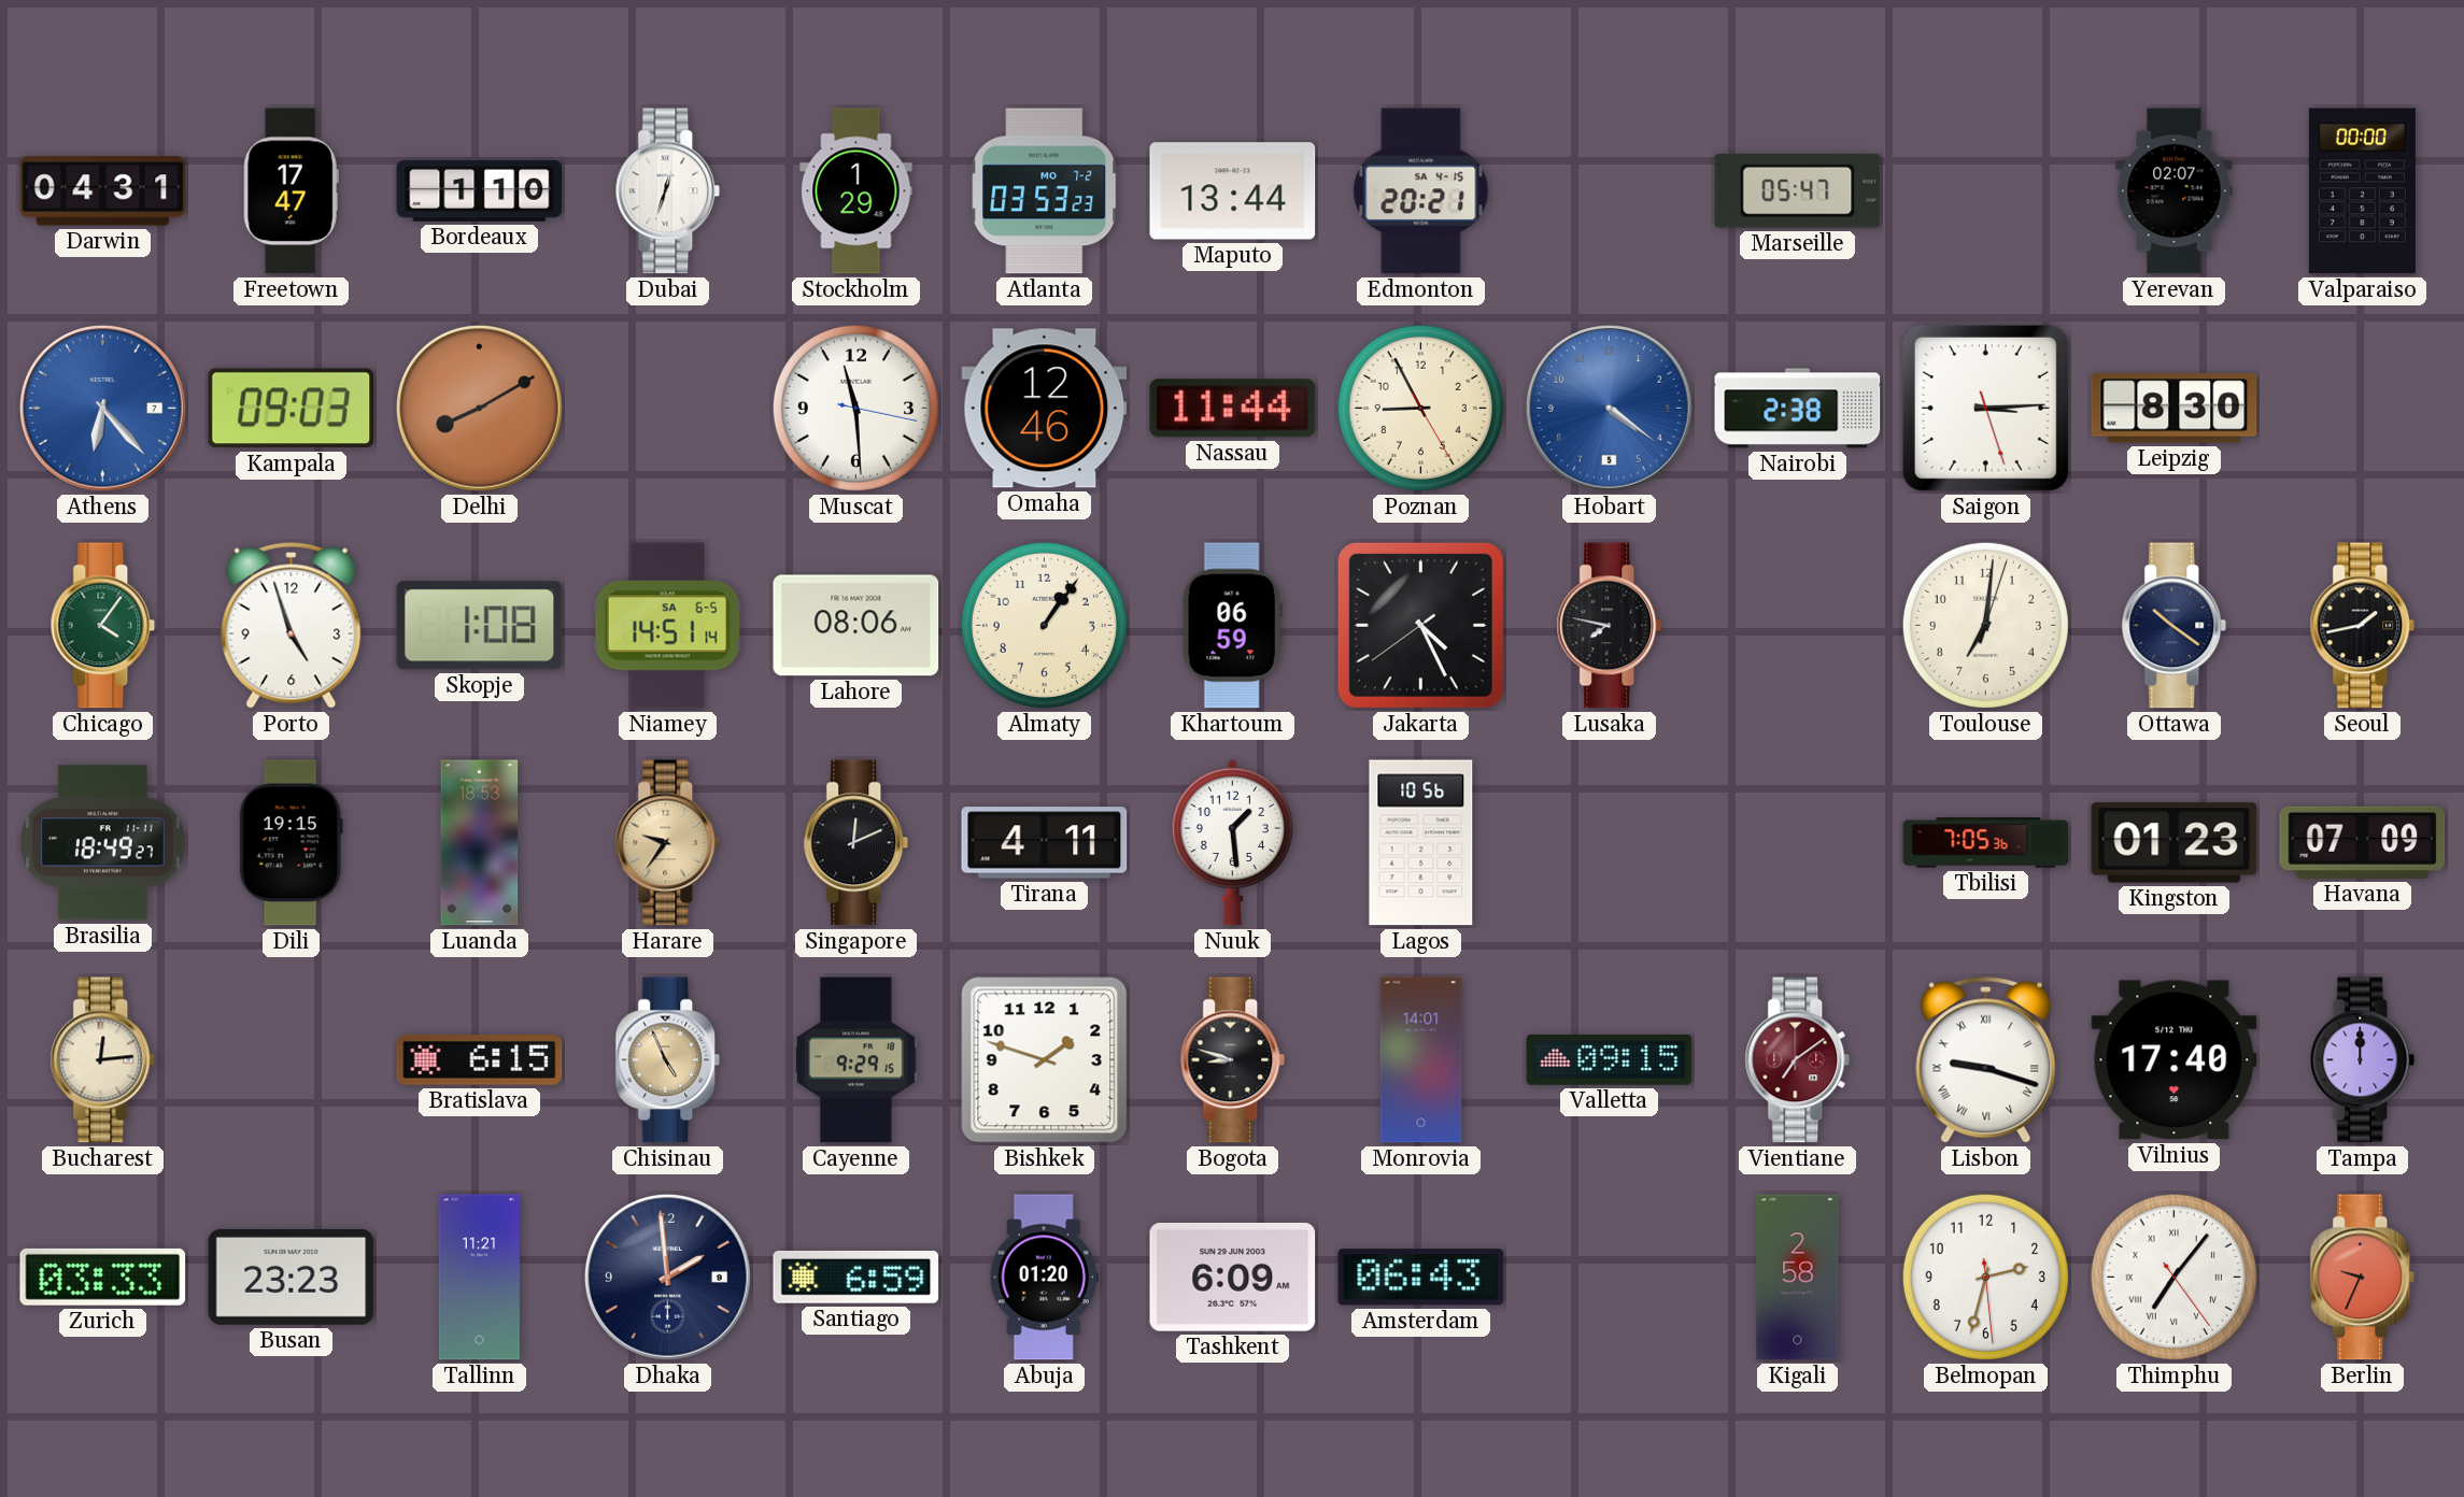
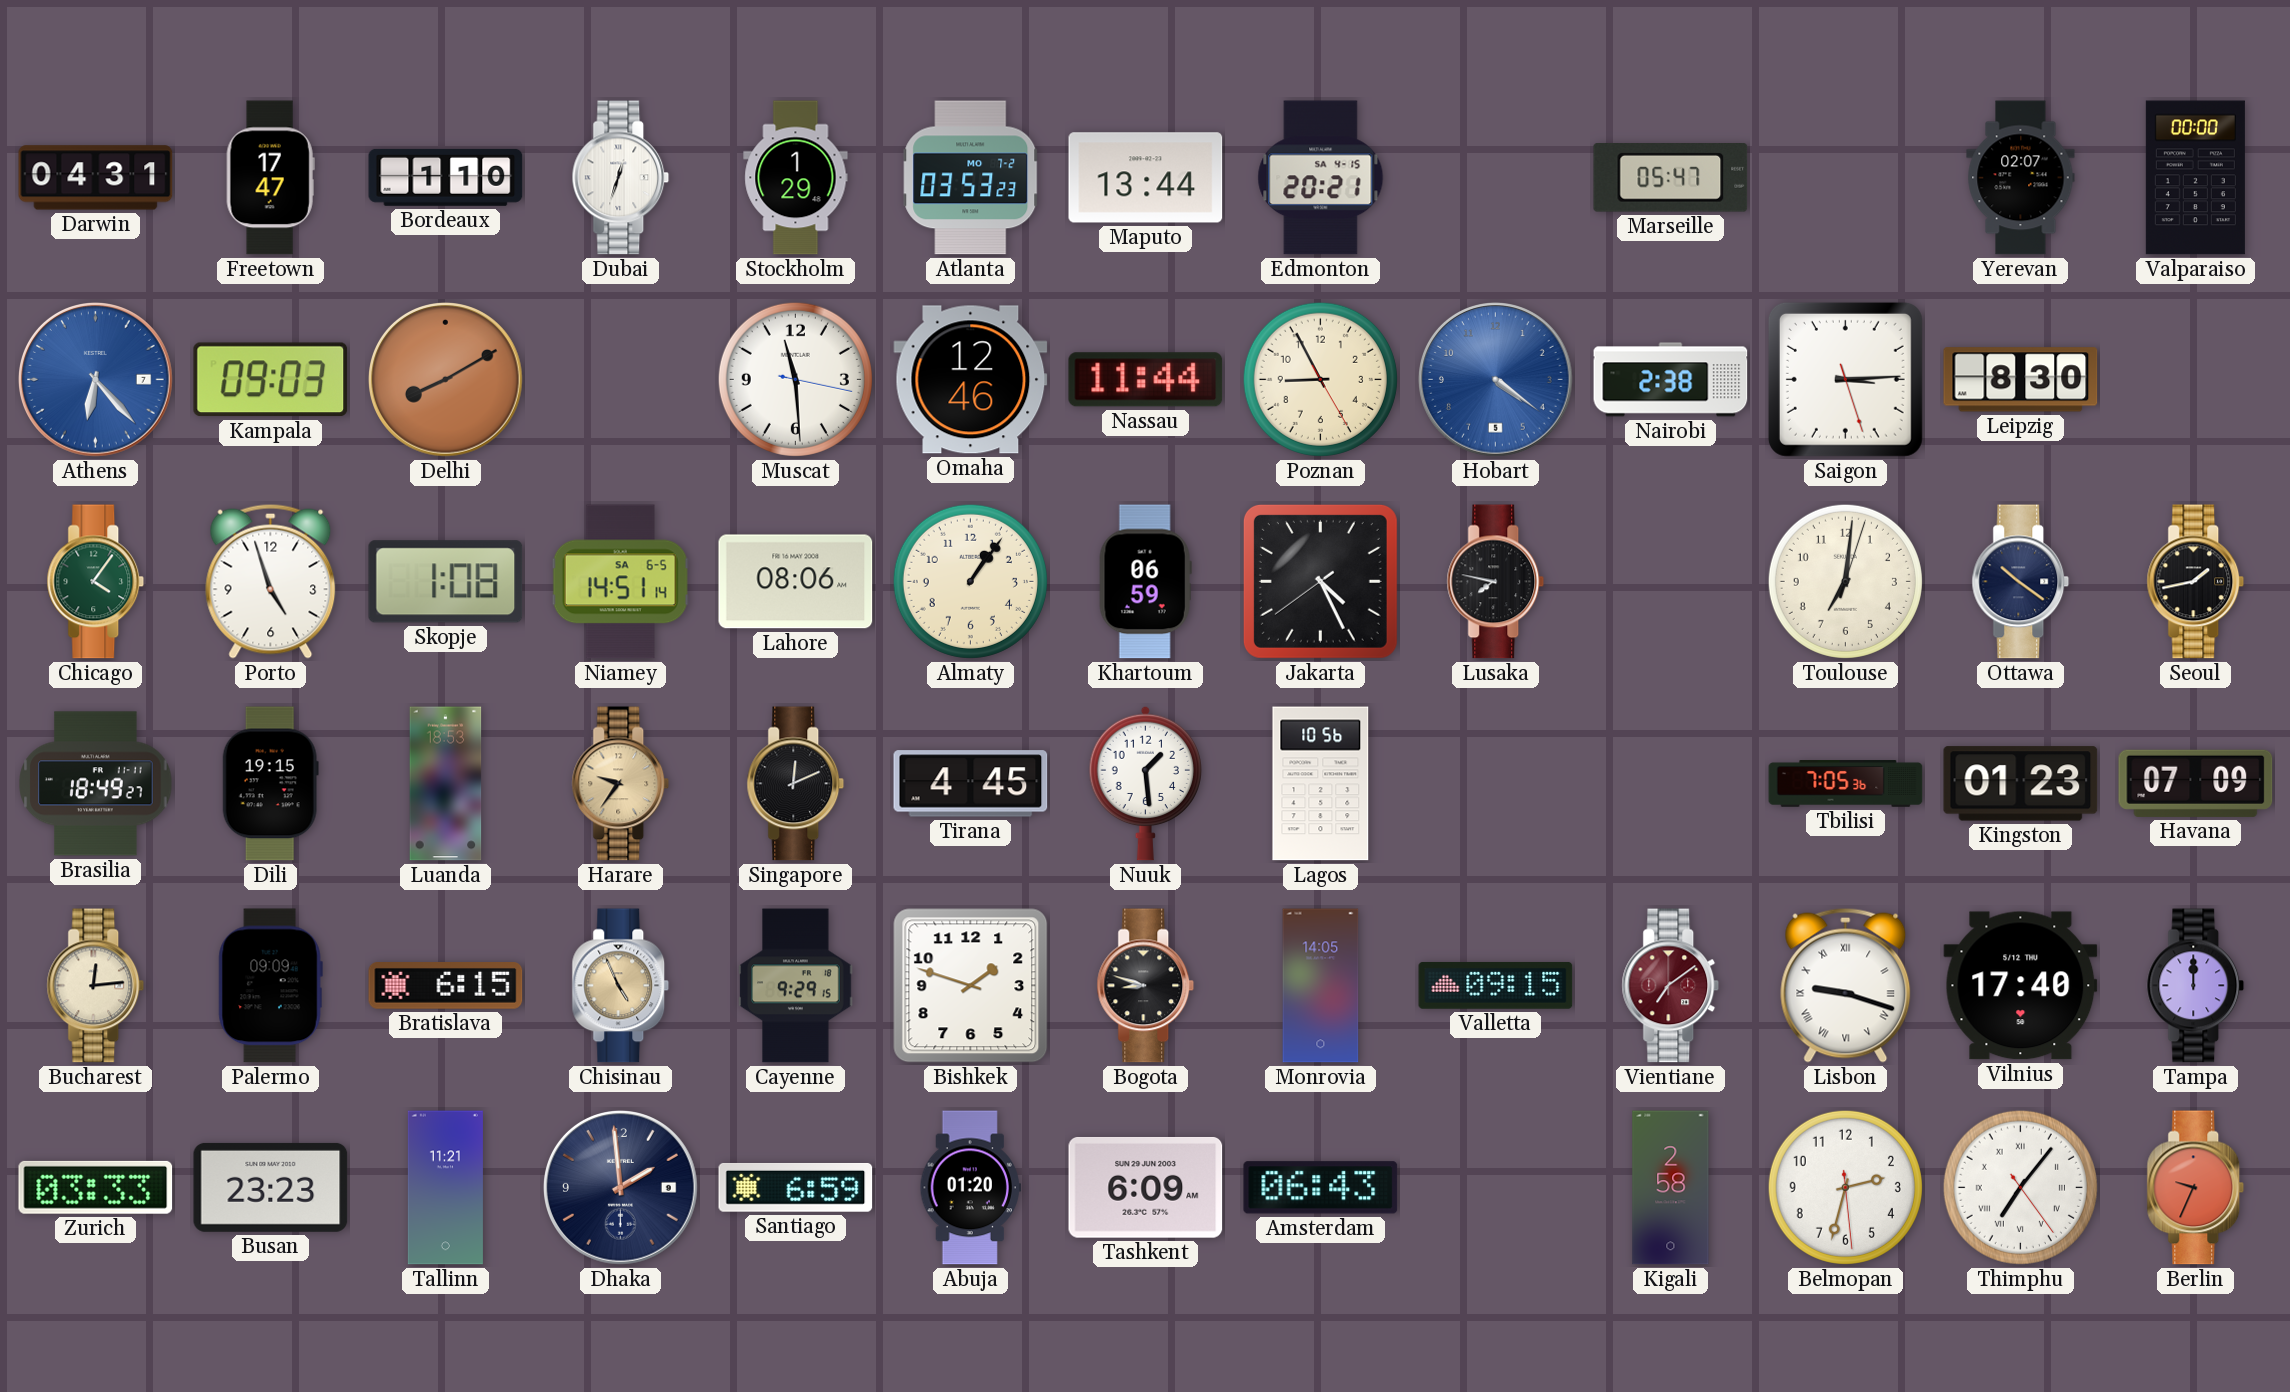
Tirana: 4:11 -> 4:45
Palermo: none -> 09:09
Monrovia: 14:01 -> 14:05
